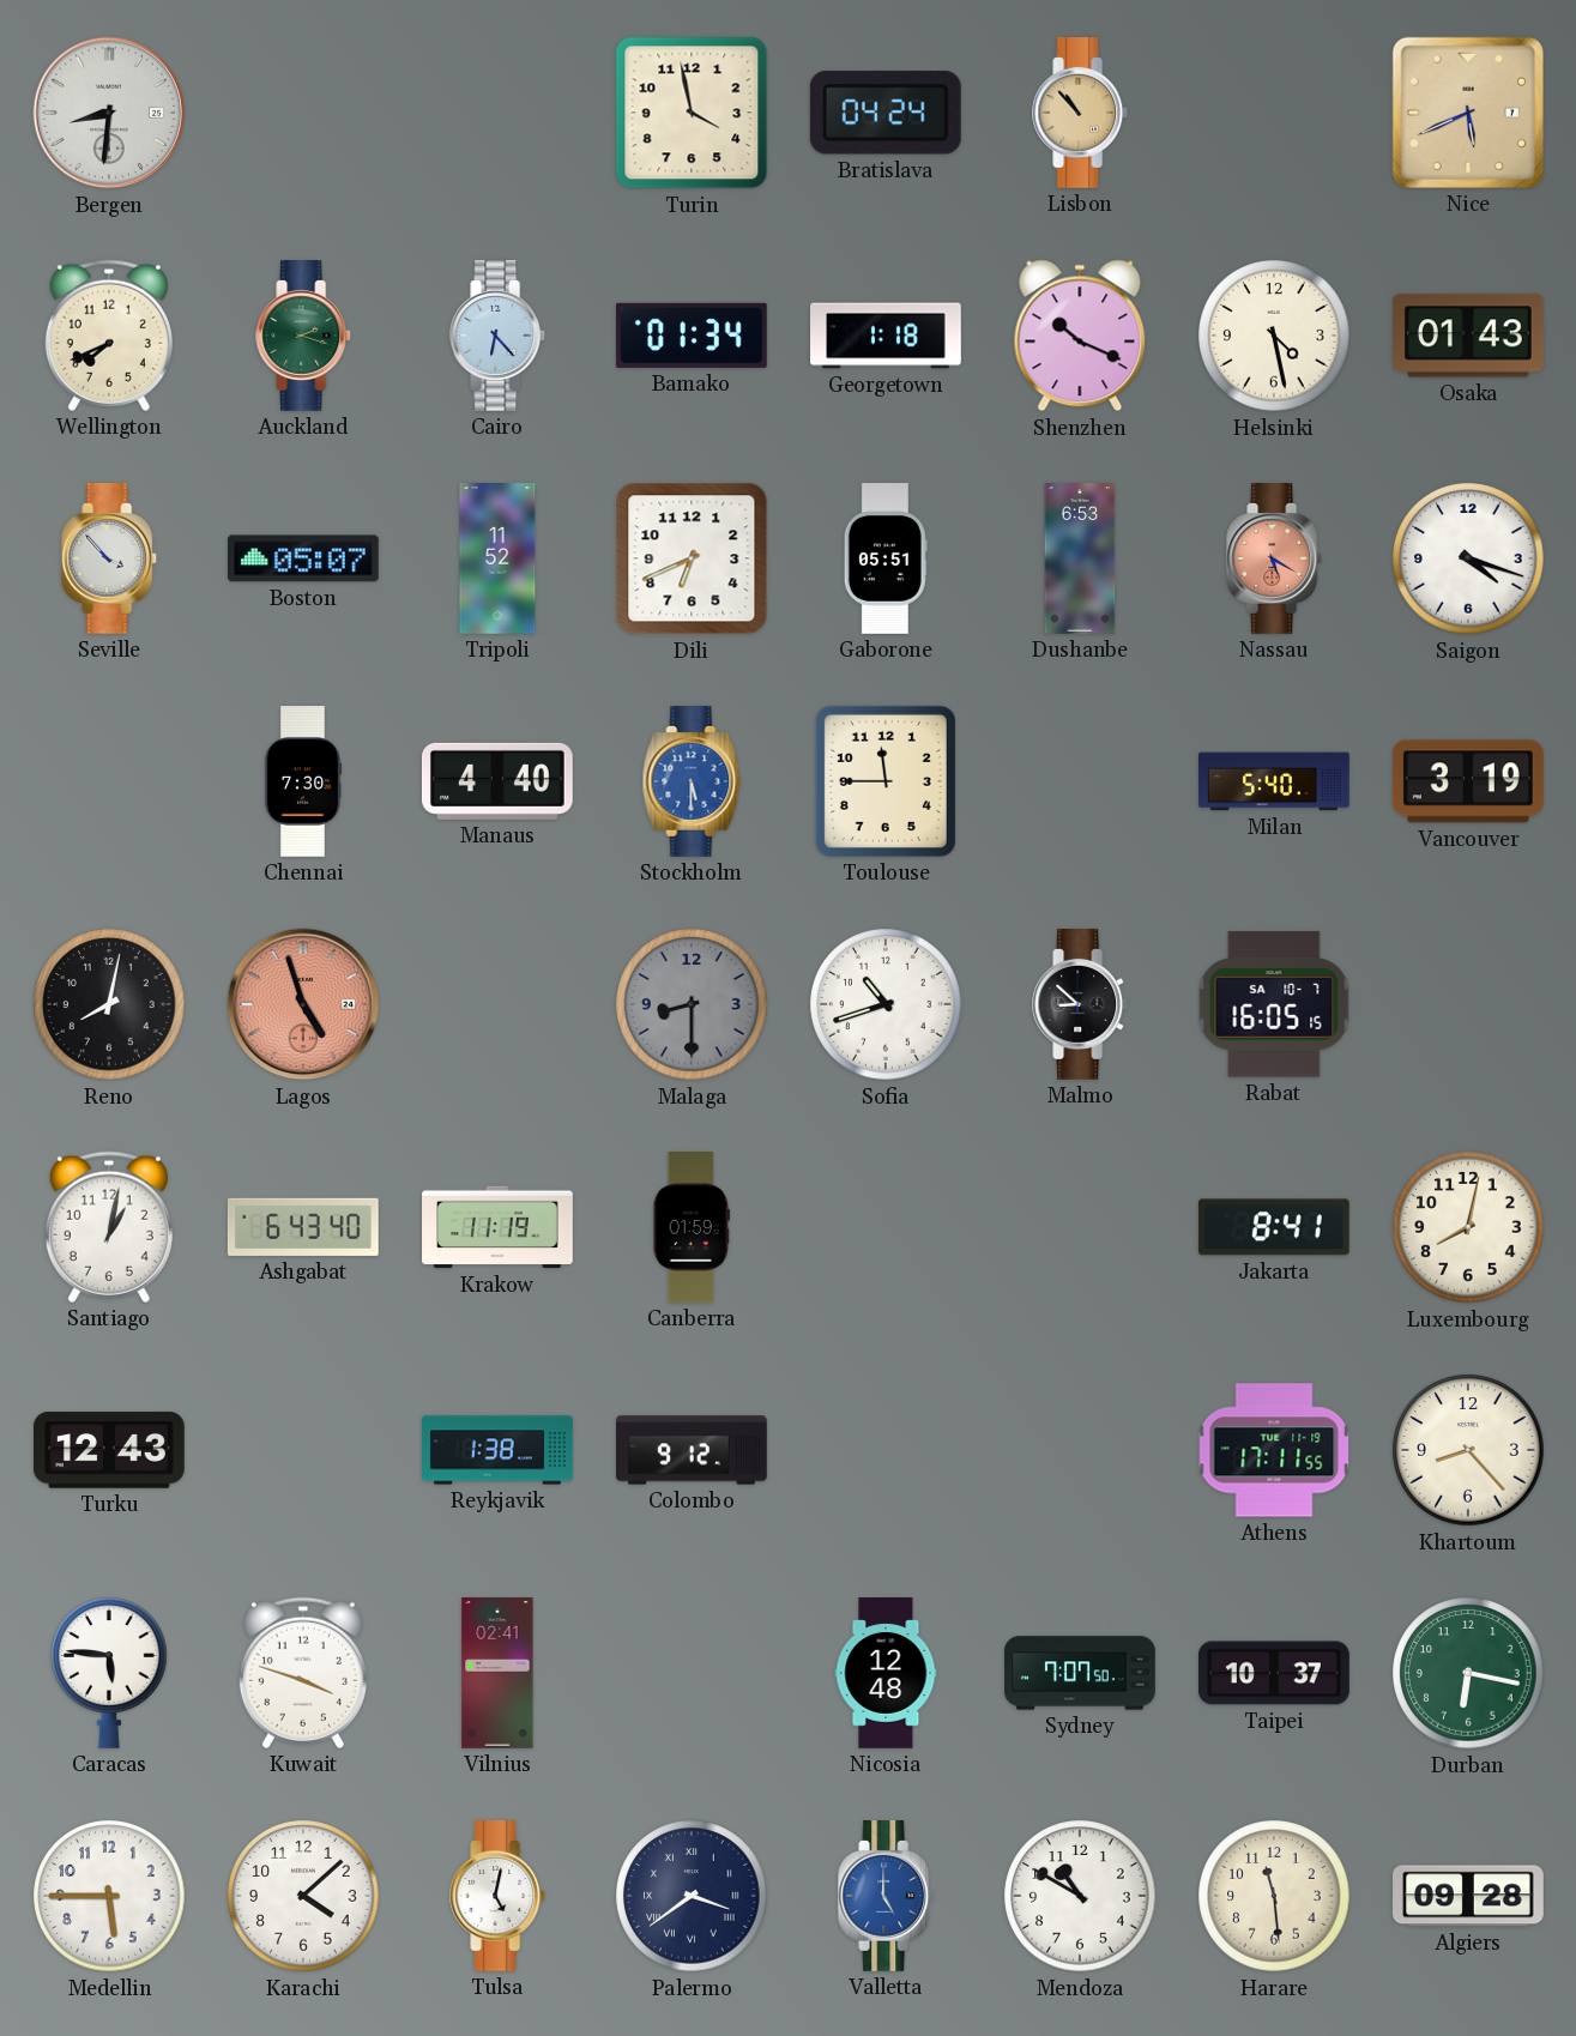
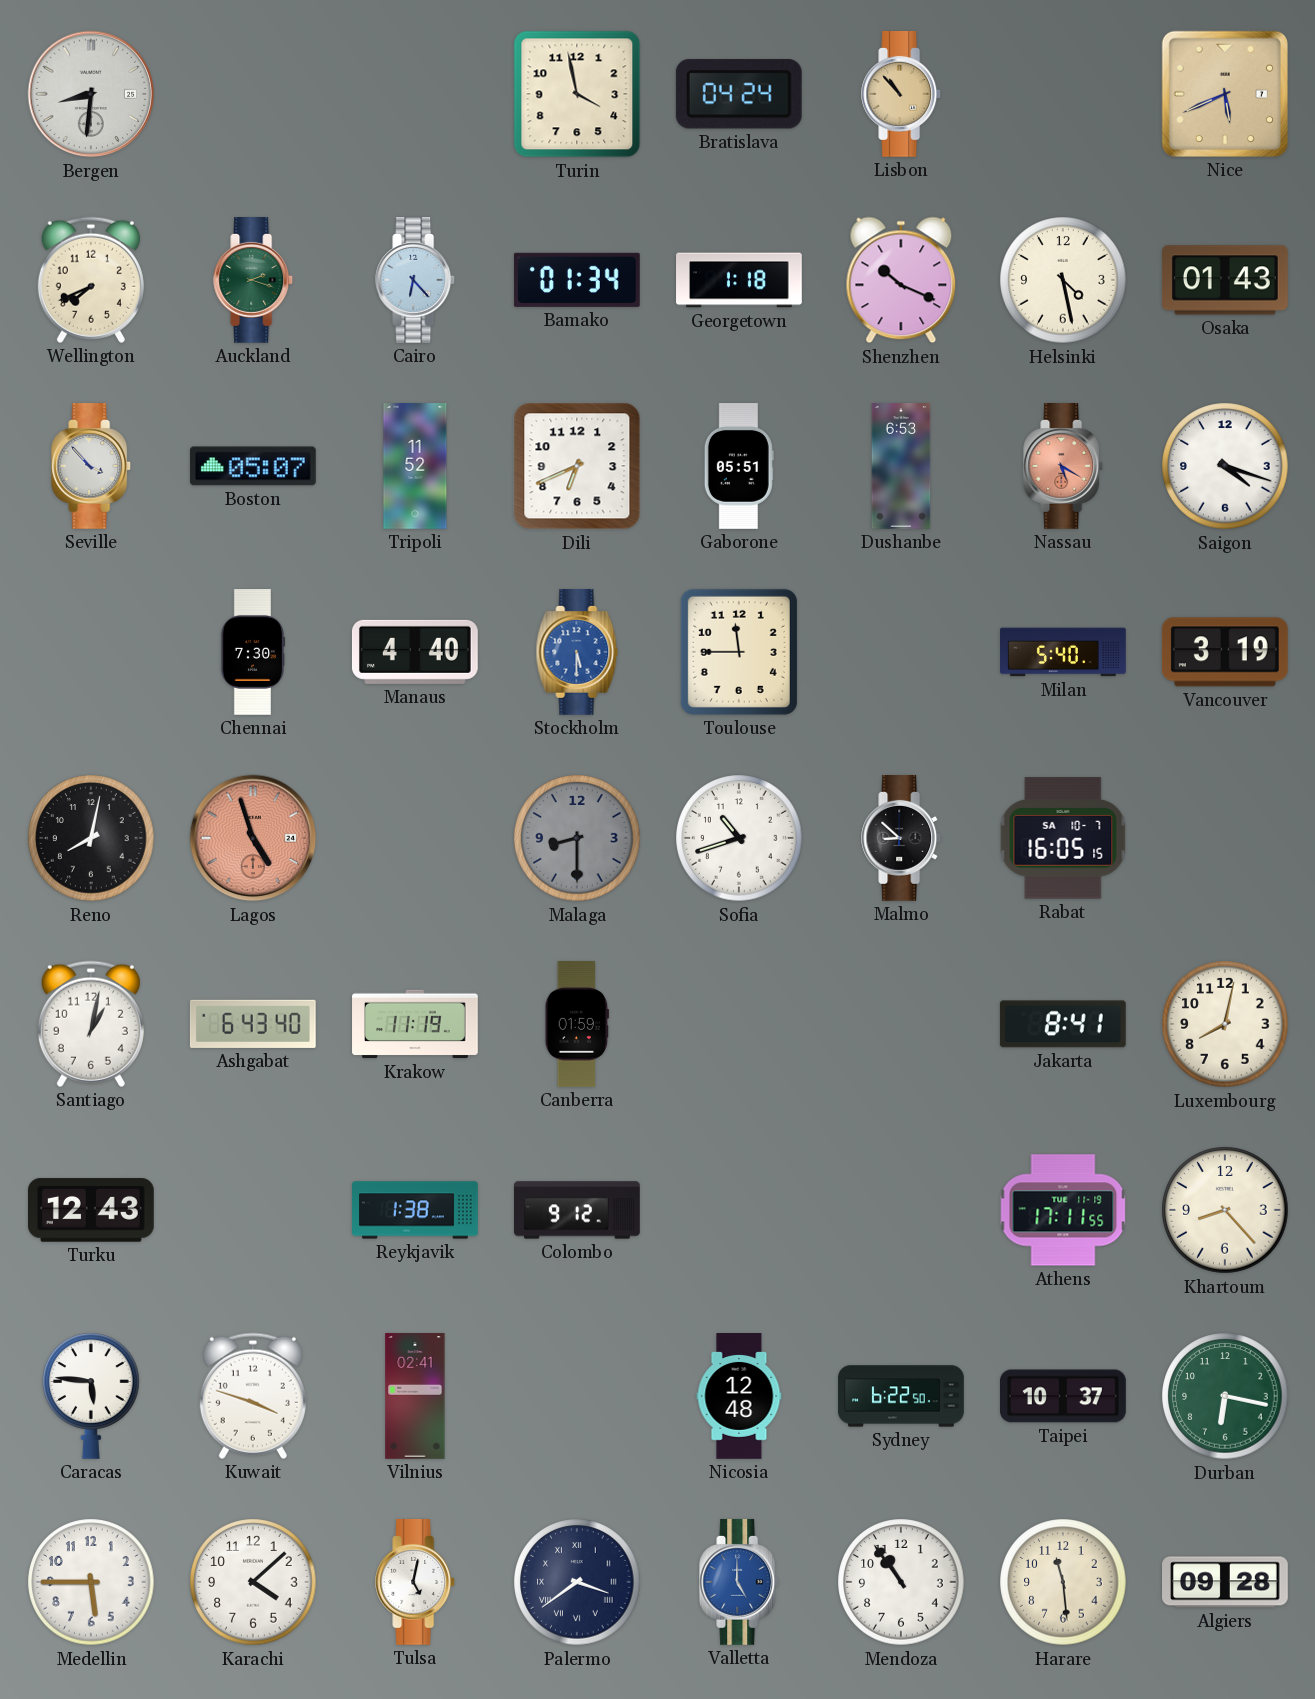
Sydney: 7:07 -> 6:22
Mendoza: 10:50 -> 10:54
